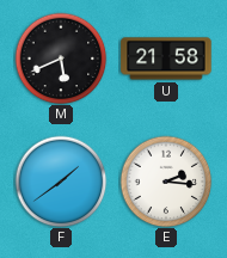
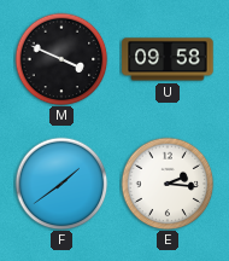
M: 5:41 -> 3:49
U: 21:58 -> 09:58
